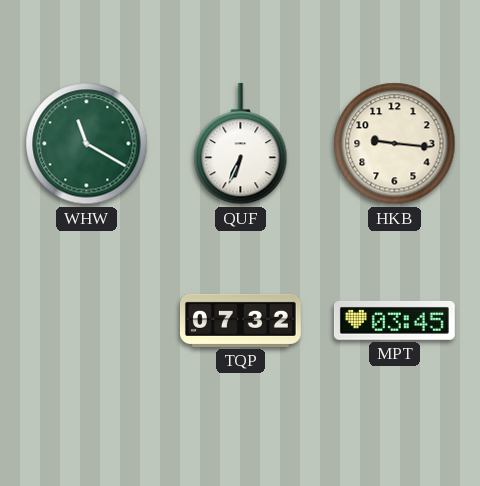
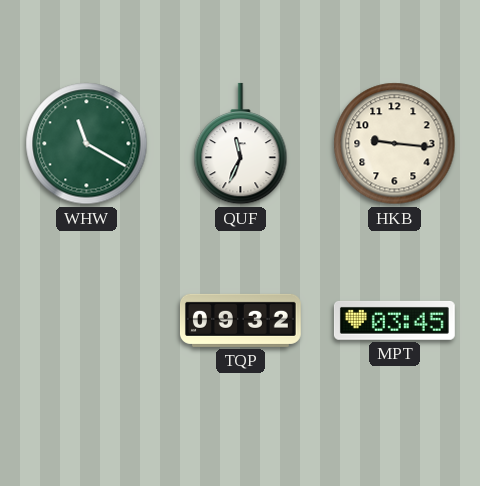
QUF: 6:34 -> 11:34
TQP: 07:32 -> 09:32
